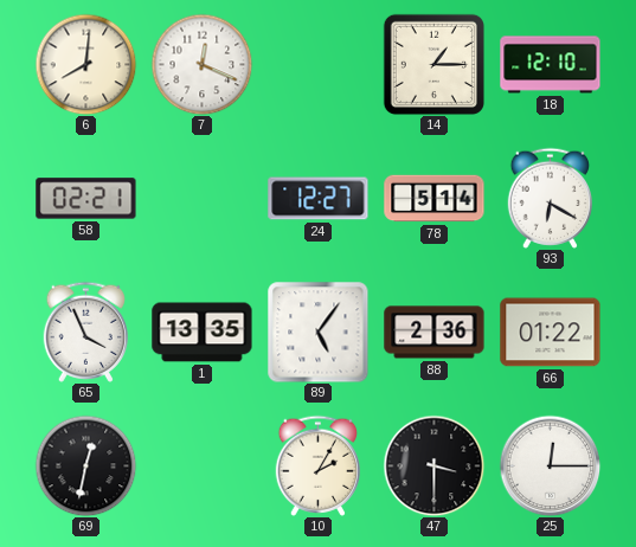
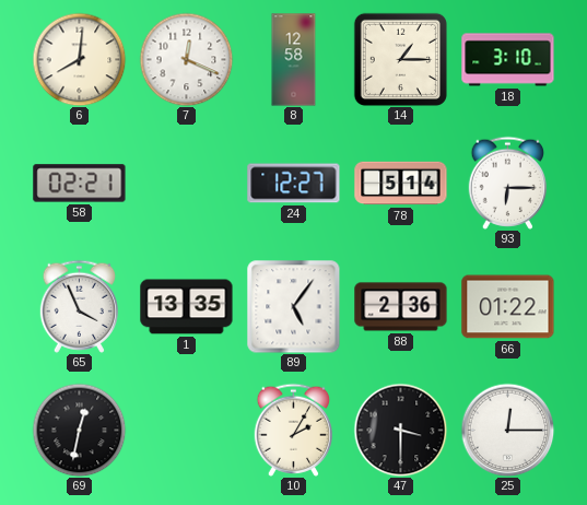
8: none -> 12:58
18: 12:10 -> 3:10
93: 6:20 -> 6:15
